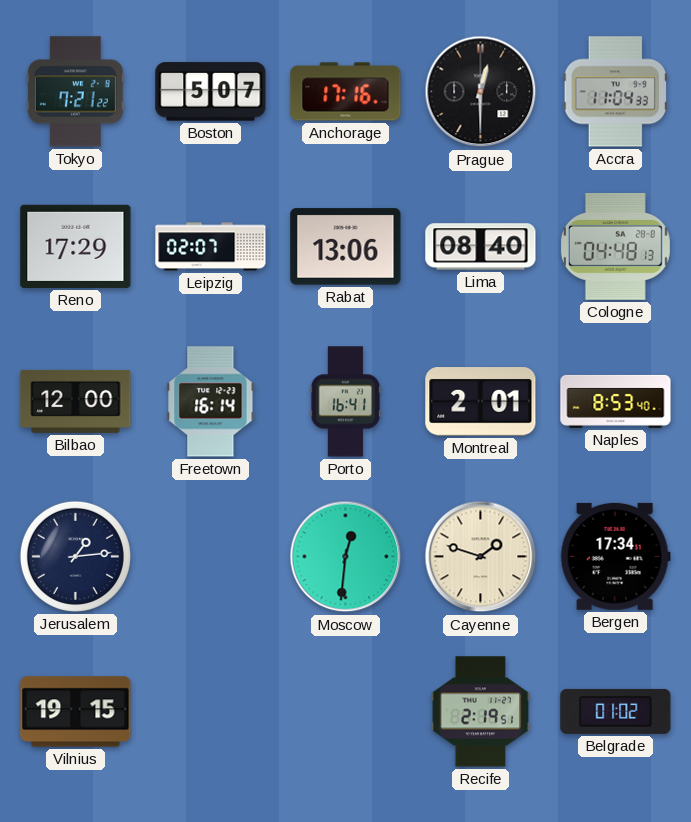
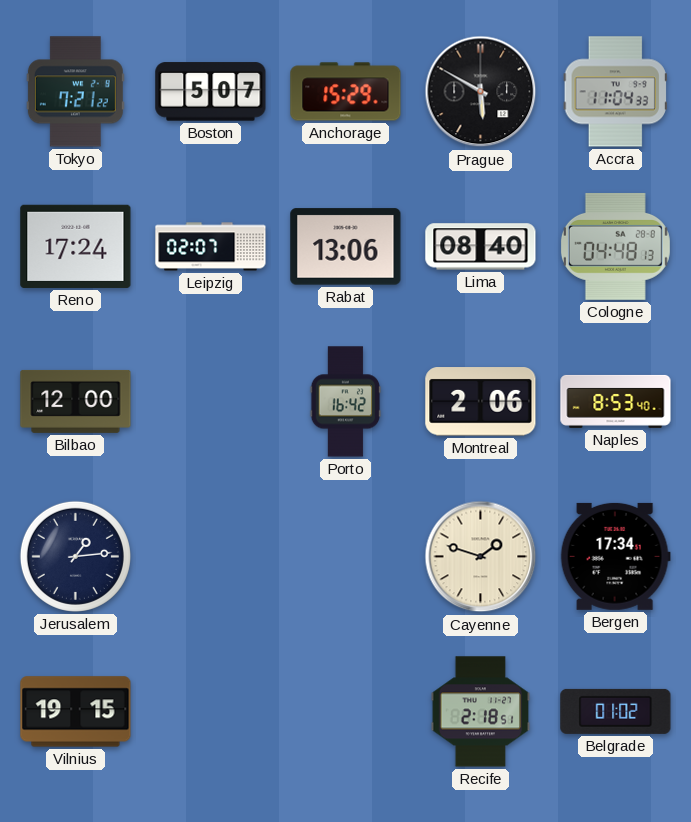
Anchorage: 17:16 -> 15:29
Prague: 12:30 -> 5:50
Reno: 17:29 -> 17:24
Freetown: 16:14 -> none
Porto: 16:41 -> 16:42
Montreal: 2:01 -> 2:06
Moscow: 12:31 -> none
Recife: 2:19 -> 2:18
